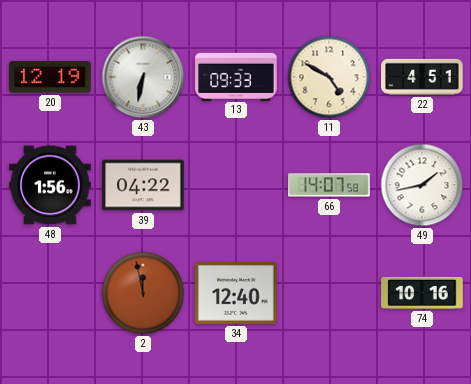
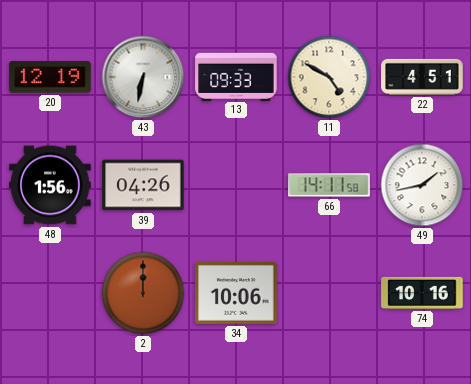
39: 04:22 -> 04:26
66: 14:07 -> 14:11
2: 11:58 -> 12:00
34: 12:40 -> 10:06
